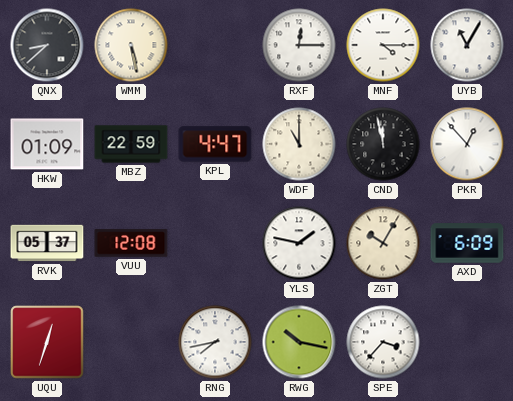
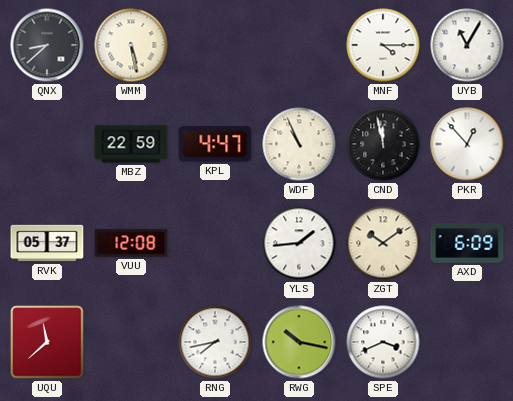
RXF: 12:15 -> none
HKW: 01:09 -> none
WDF: 11:00 -> 10:56
YLS: 1:47 -> 1:44
ZGT: 10:05 -> 10:09
UQU: 12:33 -> 11:38
SPE: 3:37 -> 3:41
